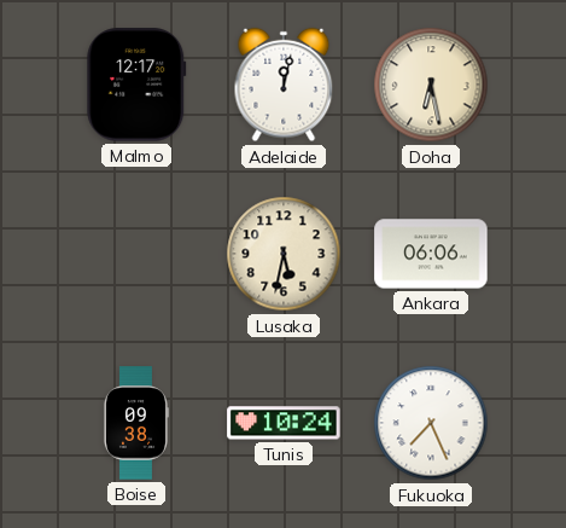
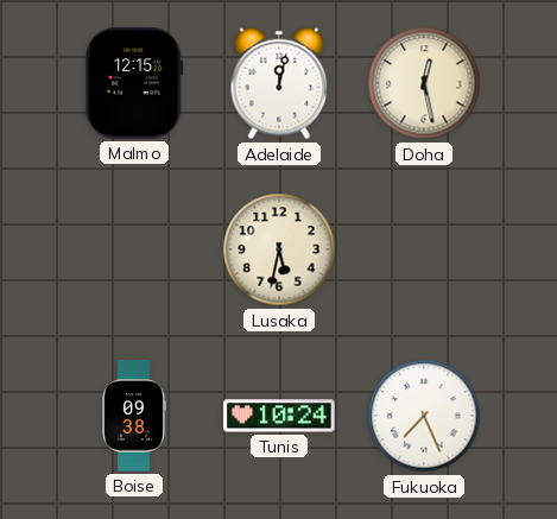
Malmo: 12:17 -> 12:15
Doha: 6:28 -> 12:28
Ankara: 06:06 -> none
